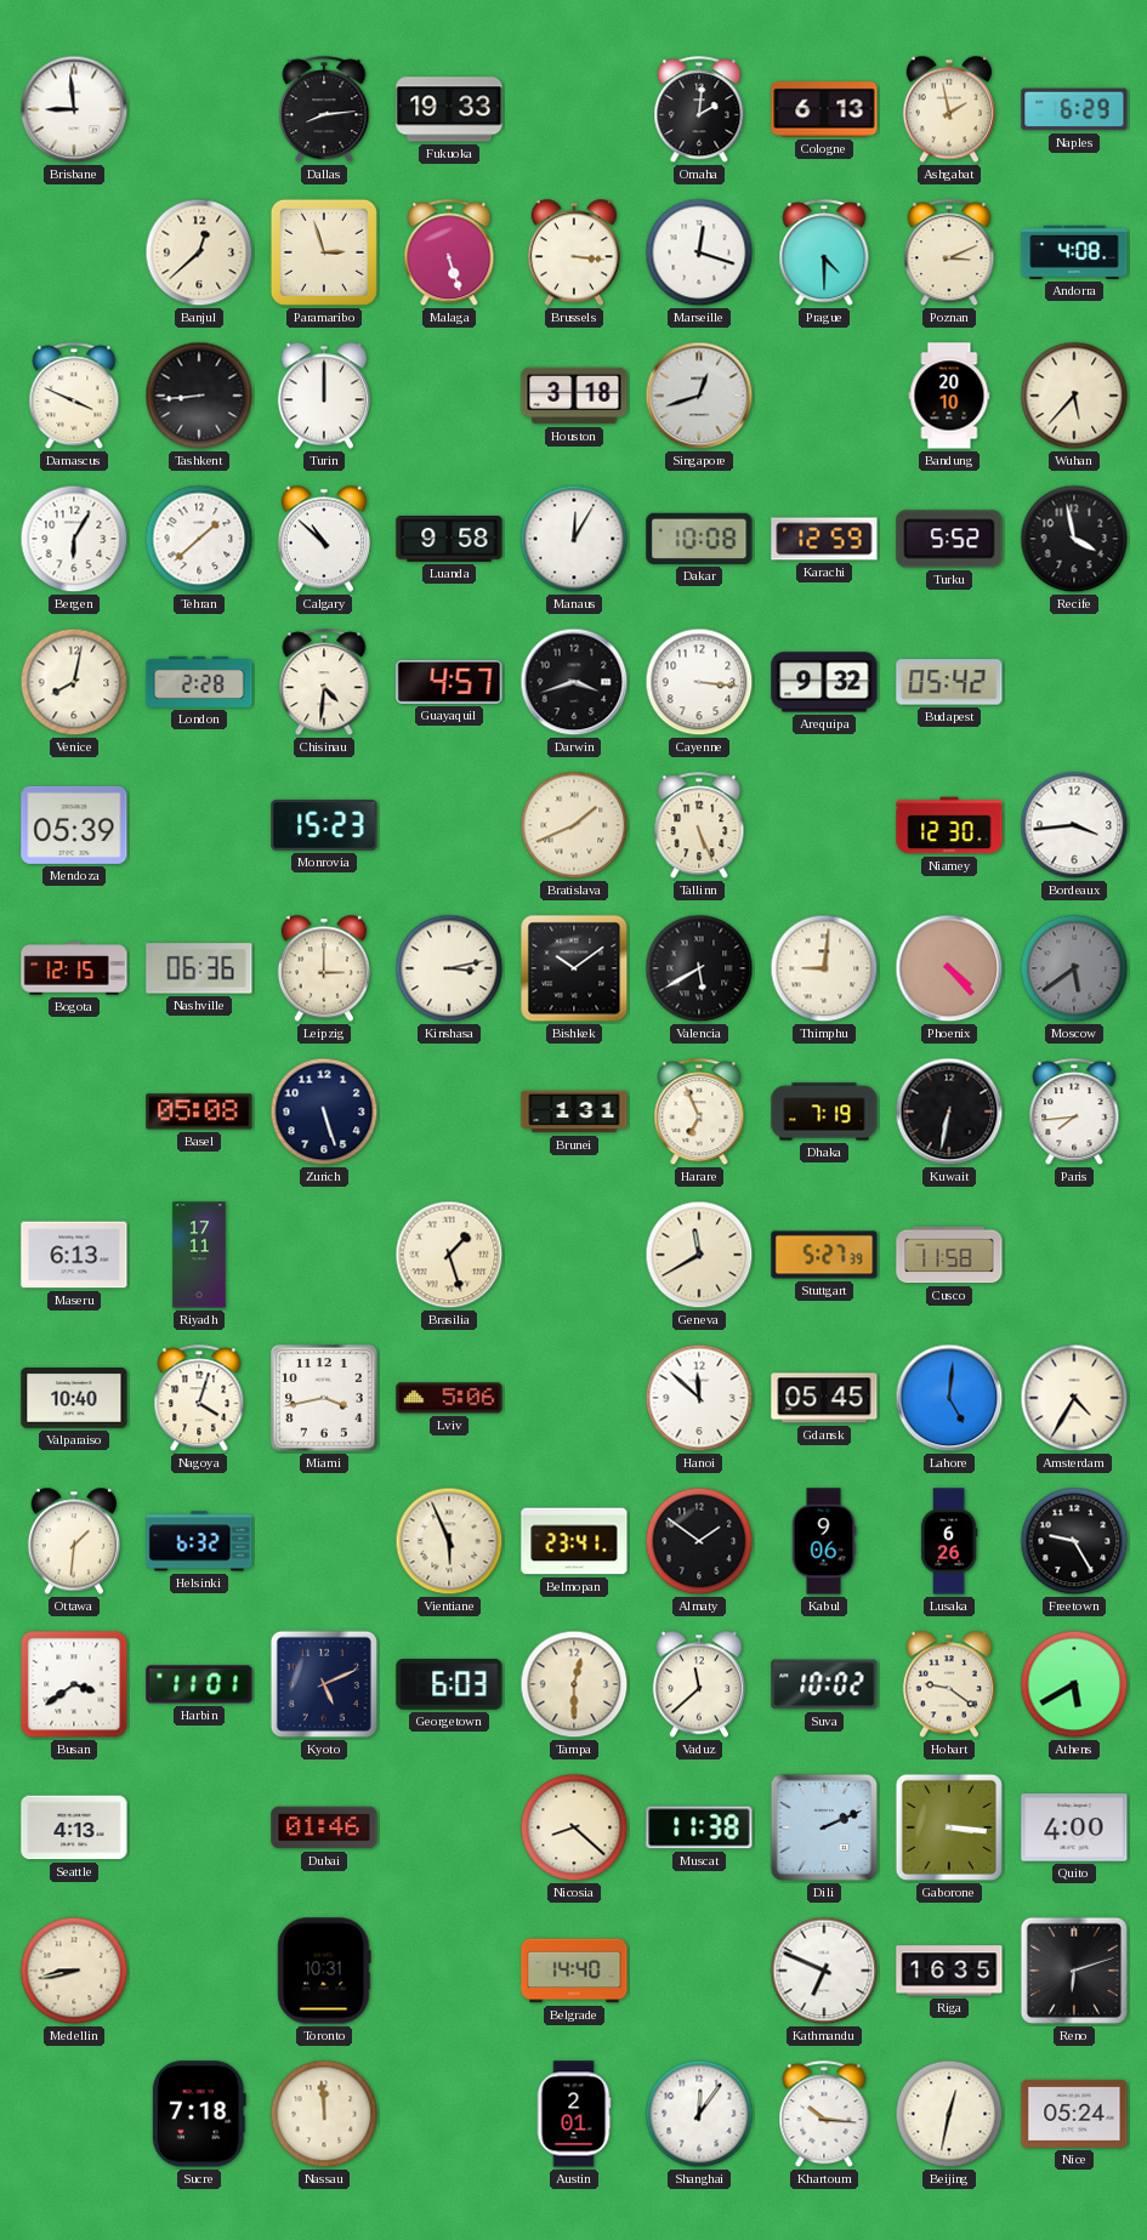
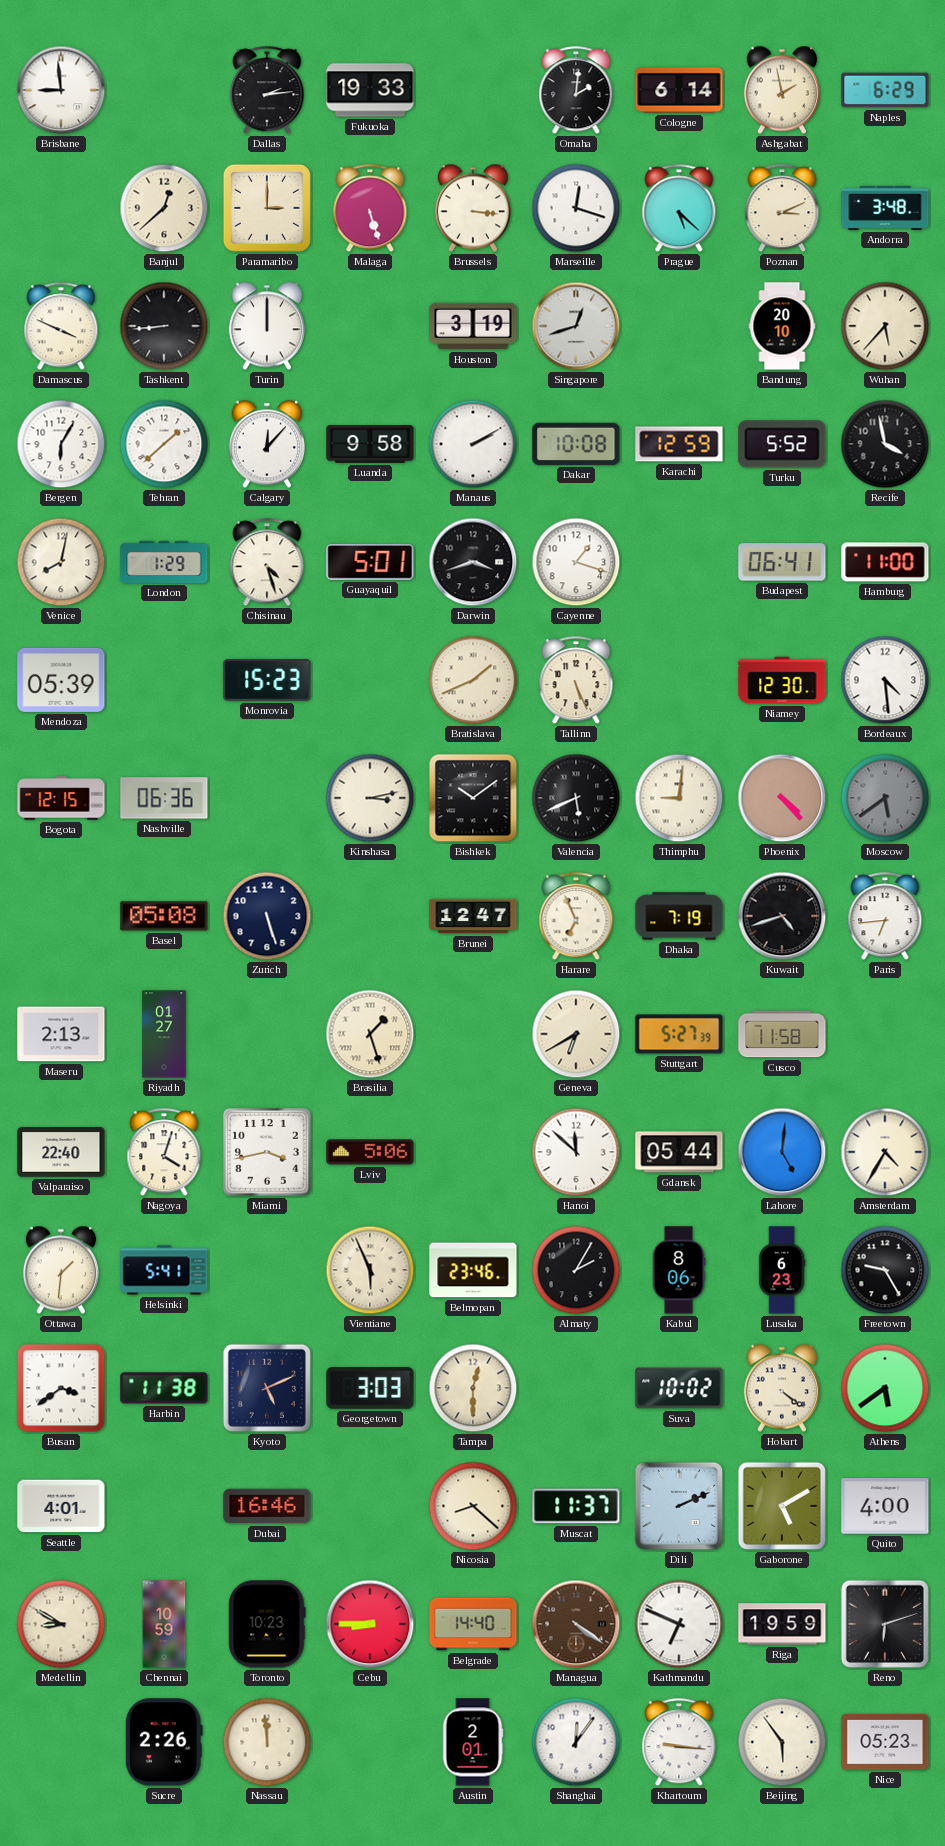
Dallas: 8:14 -> 2:14
Cologne: 6:13 -> 6:14
Paramaribo: 2:57 -> 3:00
Prague: 4:30 -> 5:22
Andorra: 4:08 -> 3:48
Houston: 3:18 -> 3:19
Calgary: 10:52 -> 12:07
Manaus: 12:05 -> 2:10
London: 2:28 -> 1:29
Chisinau: 4:31 -> 4:27
Guayaquil: 4:57 -> 5:01
Cayenne: 3:16 -> 1:18
Arequipa: 9:32 -> none
Budapest: 05:42 -> 06:41
Hamburg: none -> 11:00
Bordeaux: 3:44 -> 4:29
Leipzig: 3:00 -> none
Valencia: 5:40 -> 5:41
Brunei: 1:31 -> 12:47
Kuwait: 6:32 -> 4:42
Paris: 7:44 -> 6:44
Maseru: 6:13 -> 2:13
Riyadh: 17:11 -> 01:27
Geneva: 11:40 -> 6:40
Valparaiso: 10:40 -> 22:40
Gdansk: 05:45 -> 05:44
Helsinki: 6:32 -> 5:41
Belmopan: 23:41 -> 23:46
Almaty: 1:51 -> 2:05
Kabul: 9:06 -> 8:06
Lusaka: 6:26 -> 6:23
Harbin: 11:01 -> 11:38
Georgetown: 6:03 -> 3:03
Vaduz: 11:38 -> none
Hobart: 9:21 -> 4:21
Athens: 5:40 -> 5:39
Seattle: 4:13 -> 4:01
Dubai: 01:46 -> 16:46
Muscat: 11:38 -> 11:37
Gaborone: 3:16 -> 5:10
Medellin: 8:43 -> 8:50
Chennai: none -> 10:59
Toronto: 10:31 -> 10:23
Cebu: none -> 8:45
Managua: none -> 4:21
Riga: 16:35 -> 19:59
Sucre: 7:18 -> 2:26
Khartoum: 10:16 -> 9:16
Beijing: 12:32 -> 5:54
Nice: 05:24 -> 05:23
